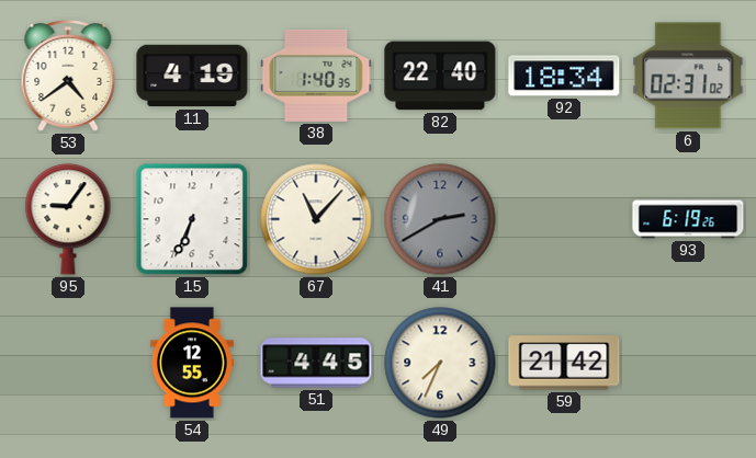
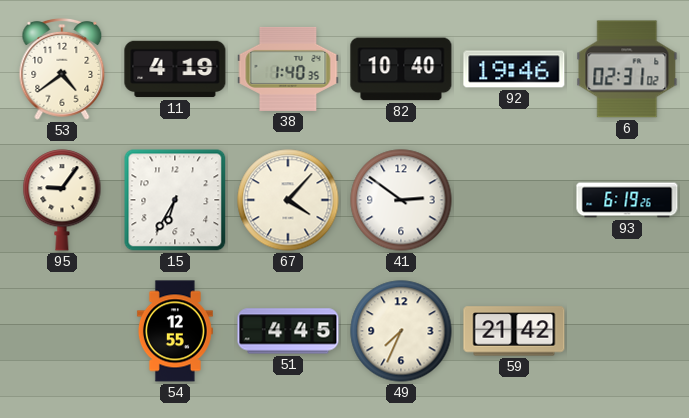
82: 22:40 -> 10:40
92: 18:34 -> 19:46
15: 6:34 -> 6:35
67: 11:07 -> 4:07
41: 2:40 -> 2:51
41 dial: grey -> white
